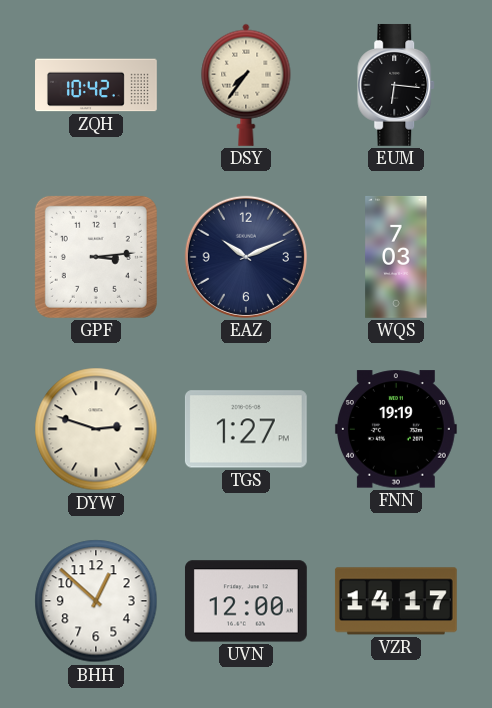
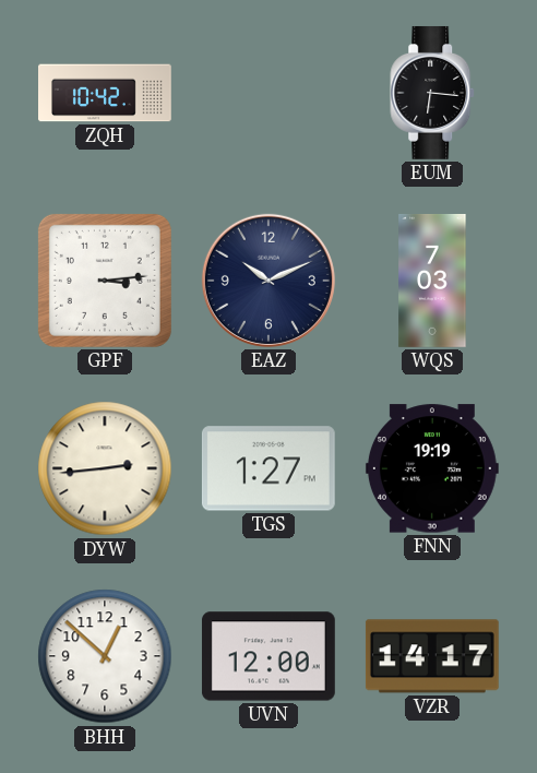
DSY: 7:36 -> none
DYW: 2:48 -> 2:44
